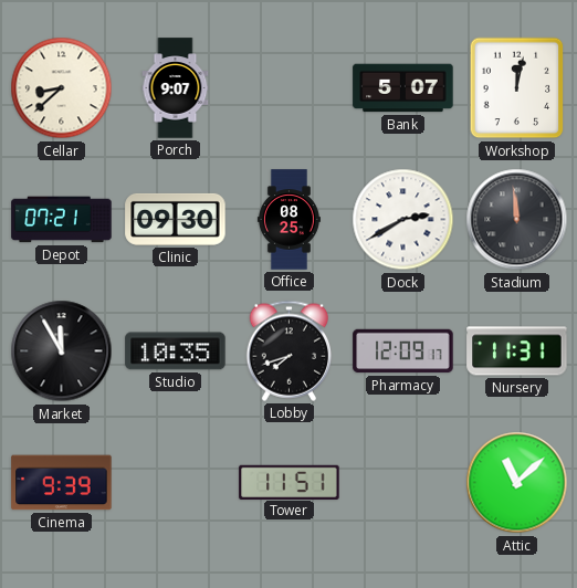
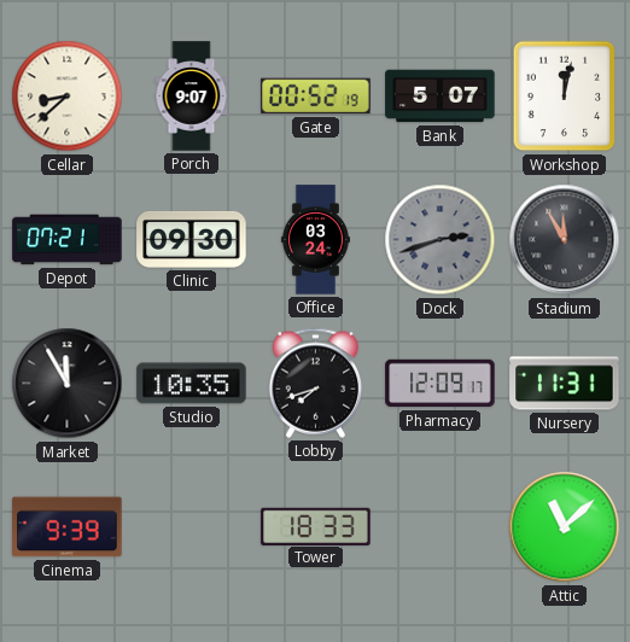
Gate: none -> 00:52
Office: 08:25 -> 03:24
Dock: 2:40 -> 2:42
Dock dial: white -> grey
Stadium: 11:59 -> 11:55
Tower: 11:51 -> 18:33
